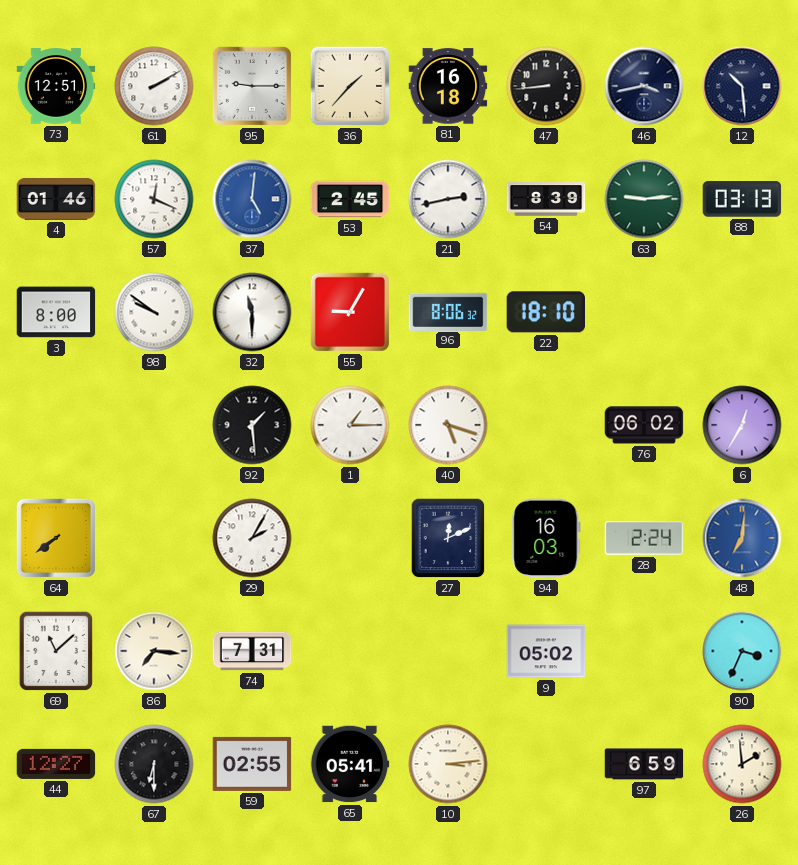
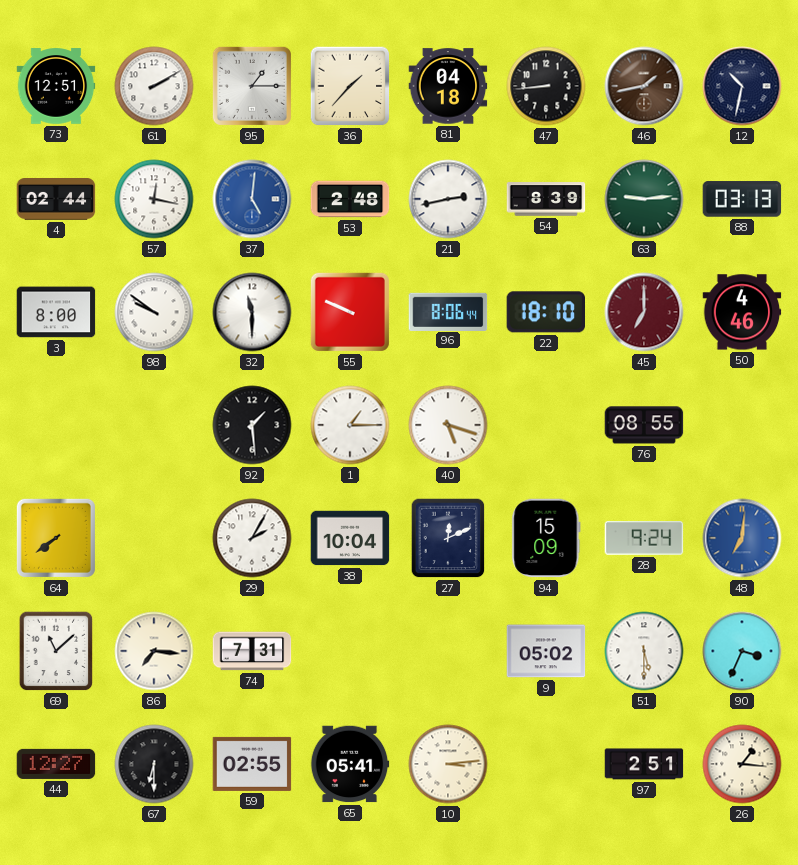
95: 9:15 -> 1:15
81: 16:18 -> 04:18
46: 3:43 -> 1:43
46 dial: navy -> brown
12: 10:29 -> 10:32
4: 01:46 -> 02:44
57: 12:19 -> 12:17
53: 2:45 -> 2:48
55: 9:05 -> 9:49
96: 8:06:32 -> 8:06:44
45: none -> 7:00
50: none -> 4:46
76: 06:02 -> 08:55
6: 12:35 -> none
38: none -> 10:04
94: 16:03 -> 15:09
28: 2:24 -> 9:24
51: none -> 5:30
97: 6:59 -> 2:51
26: 1:59 -> 1:16
